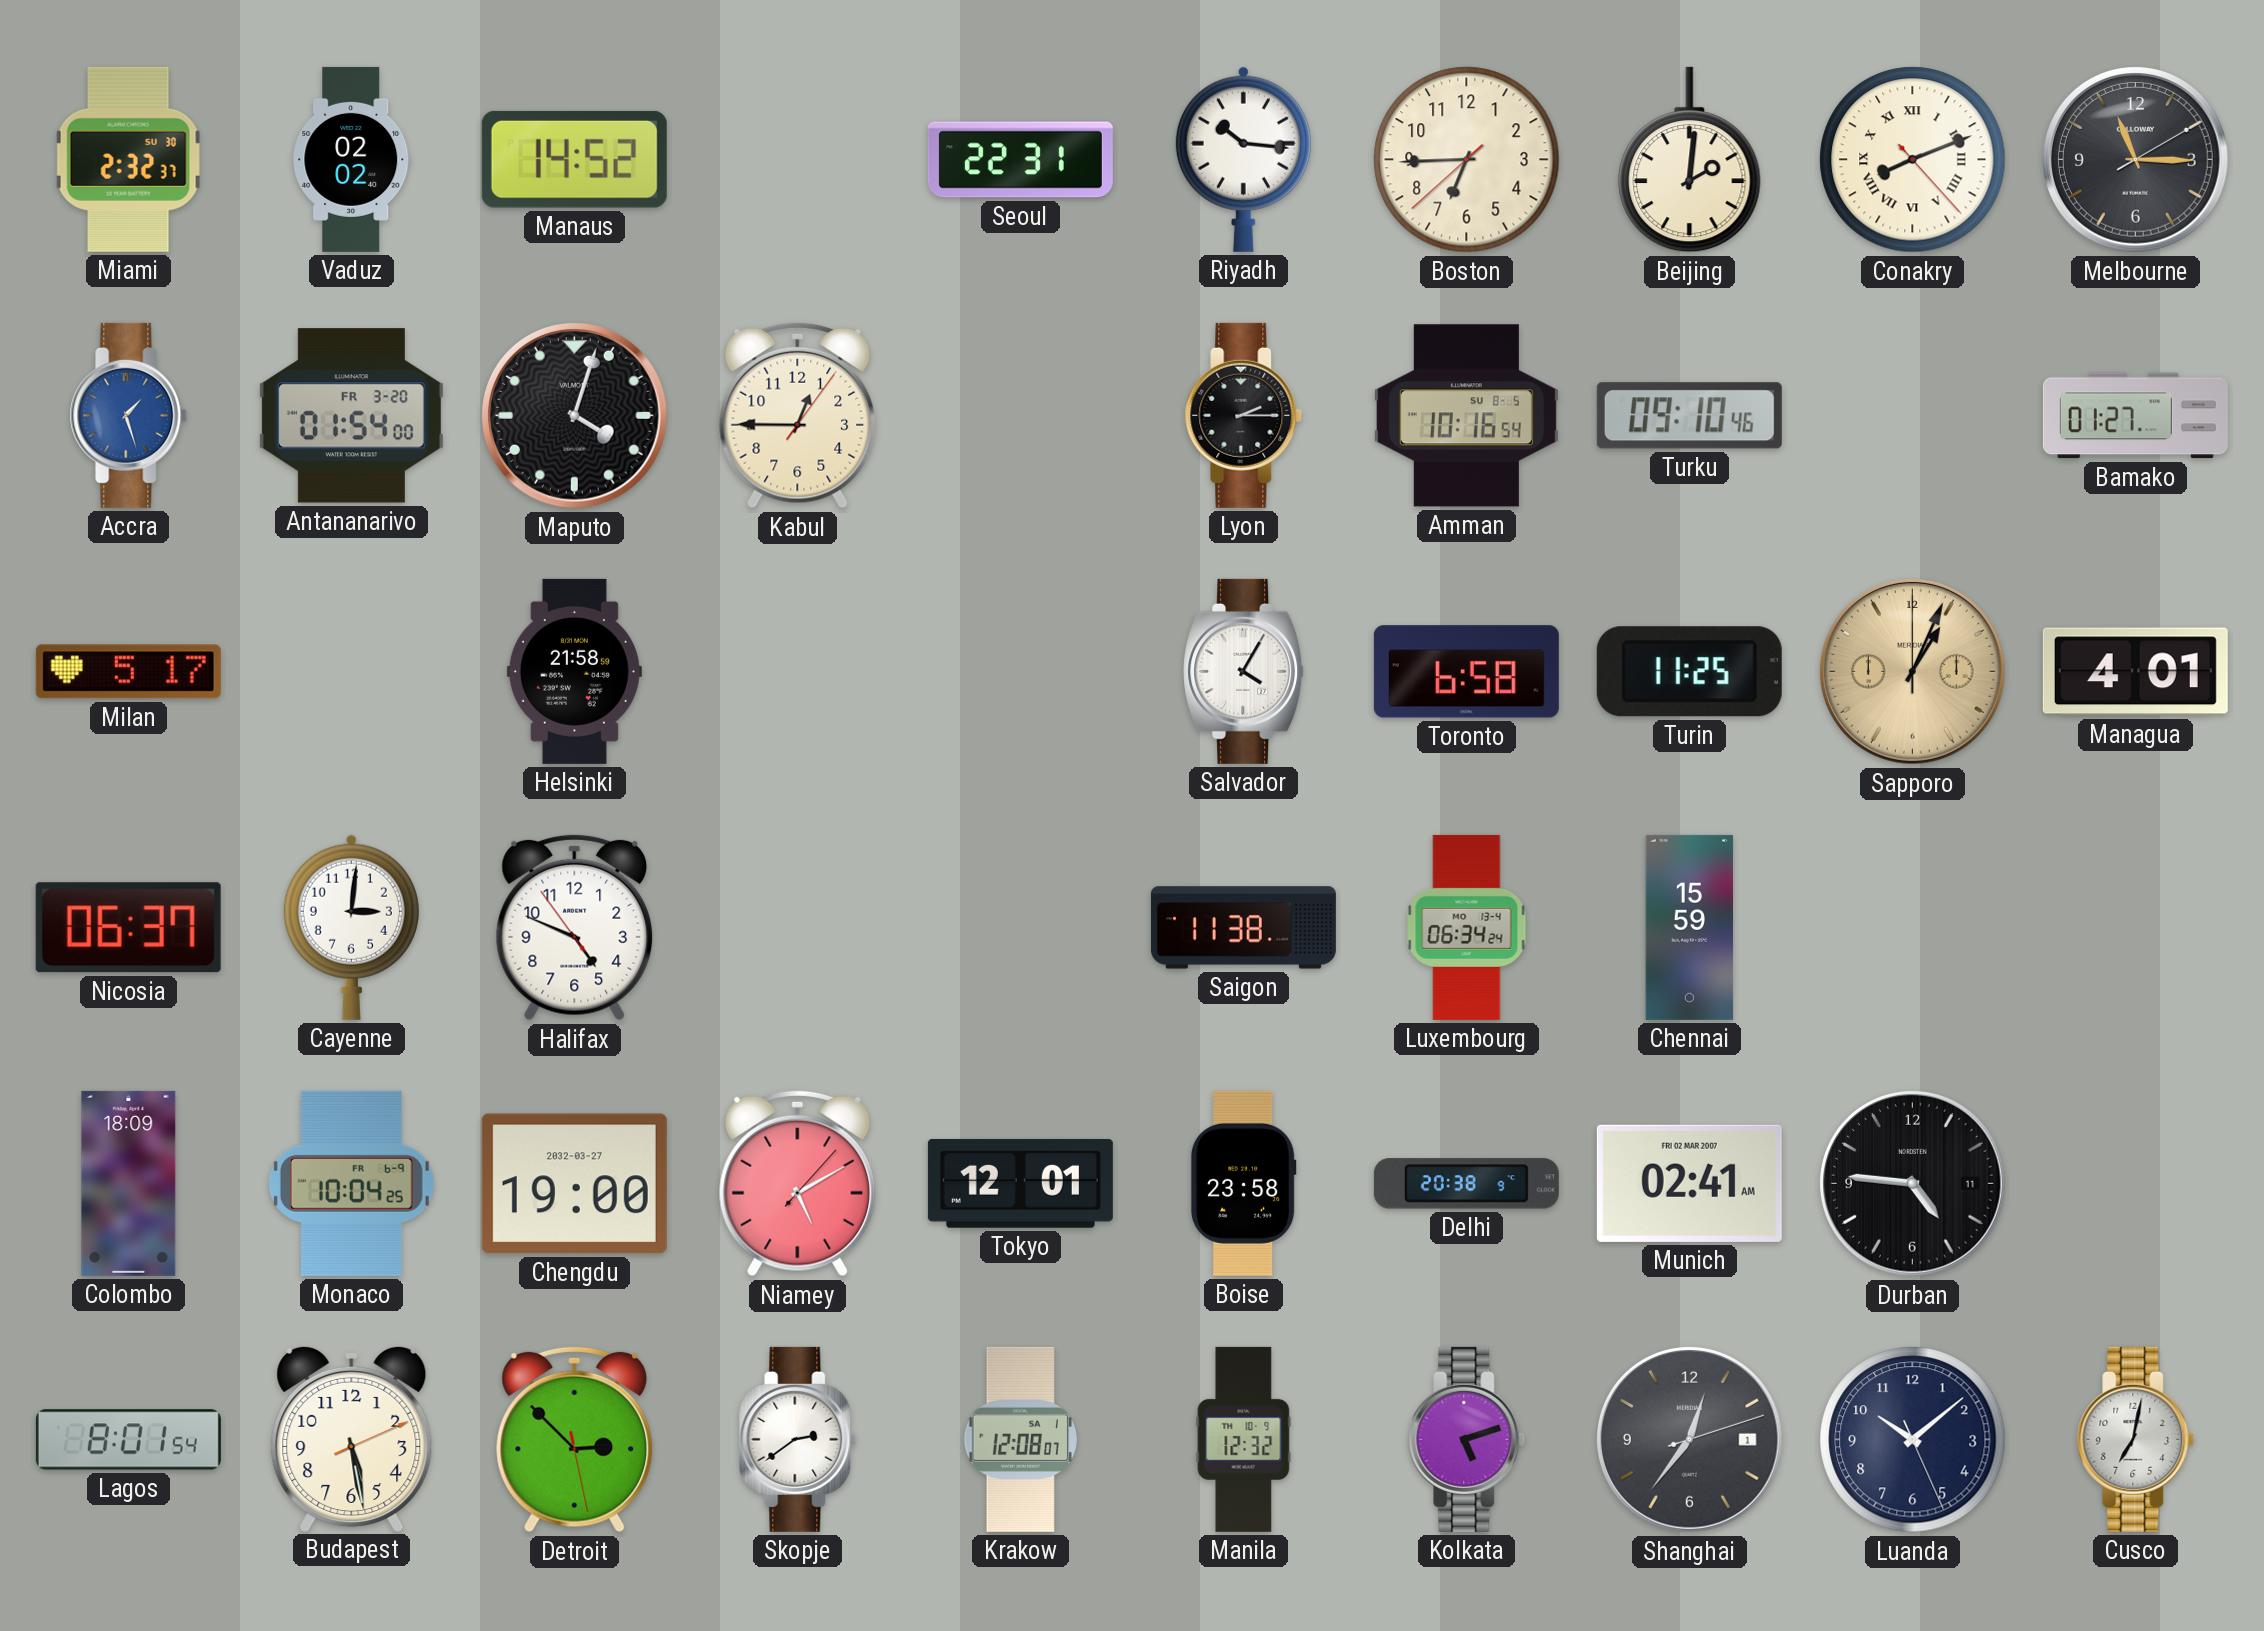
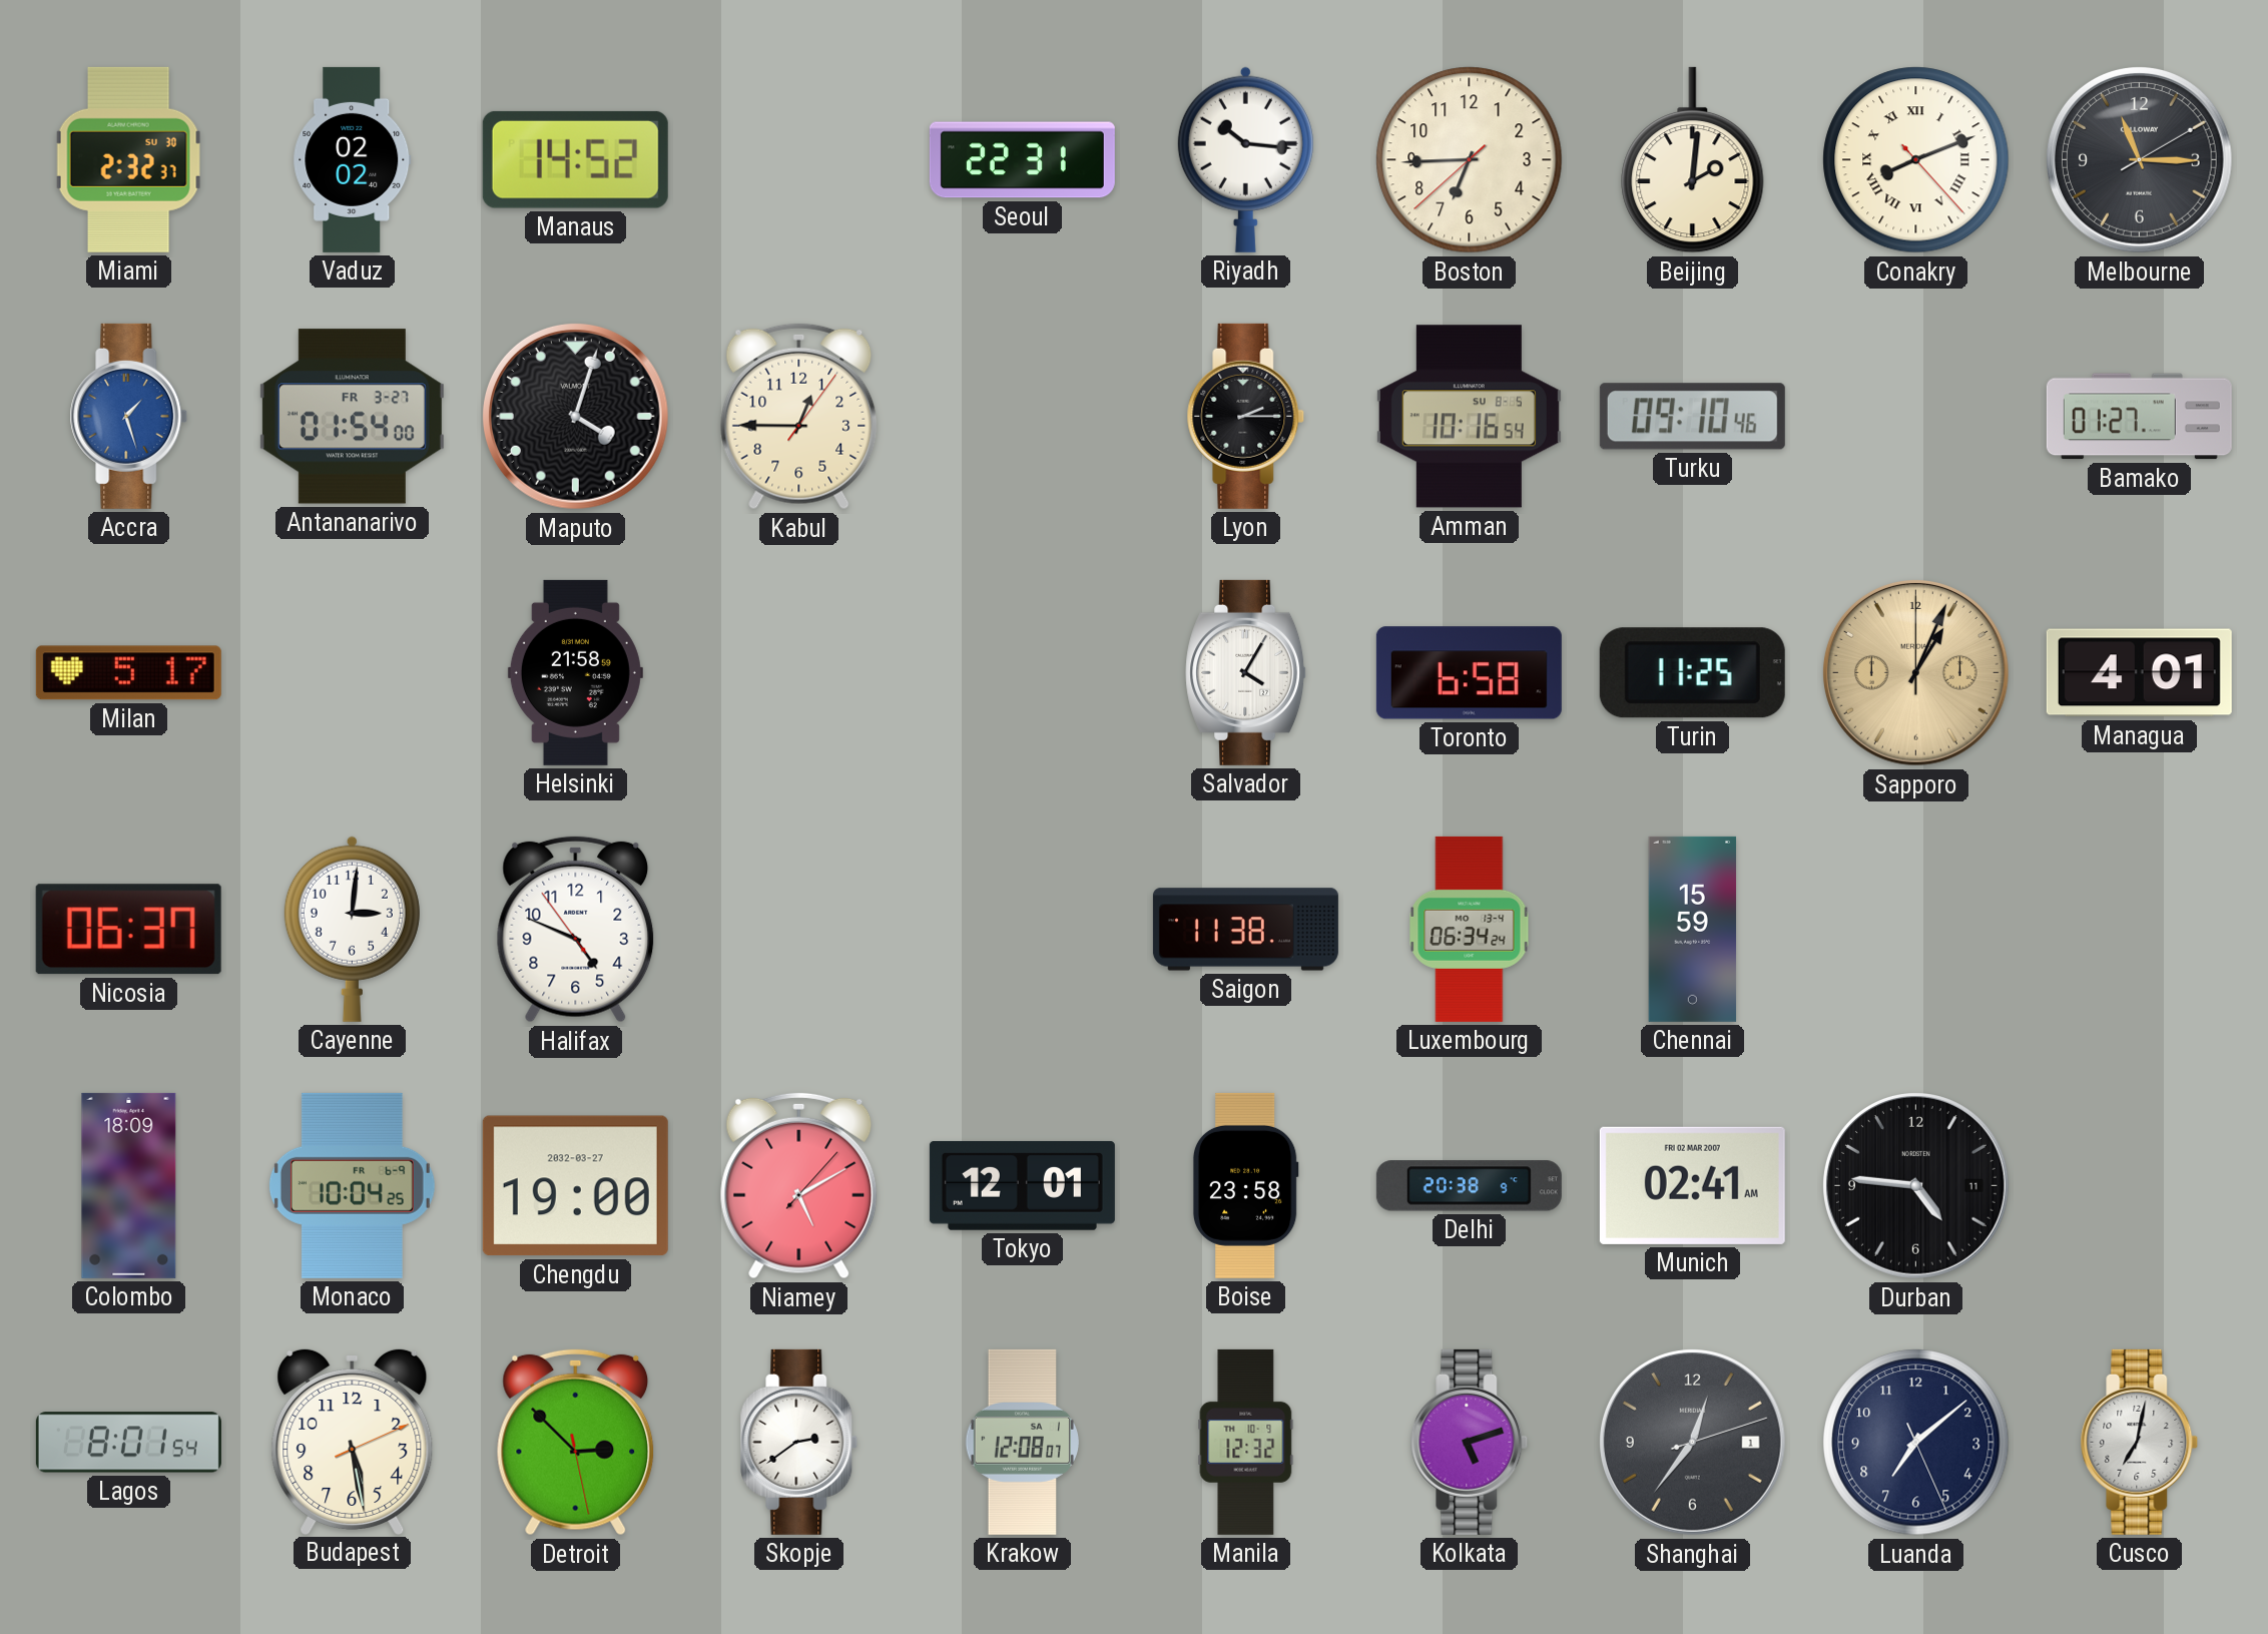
Antananarivo date: FR 3-20 -> FR 3-27
Luanda: 10:08 -> 7:08
